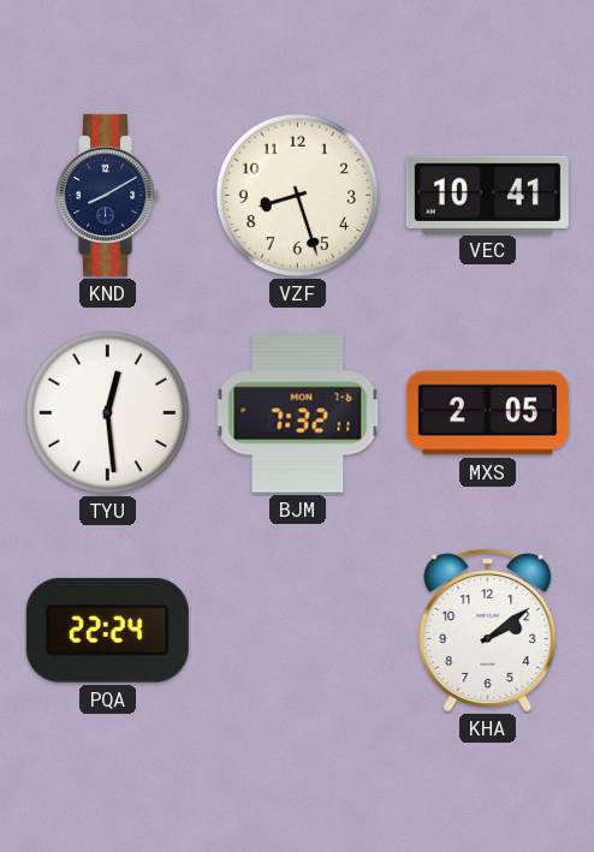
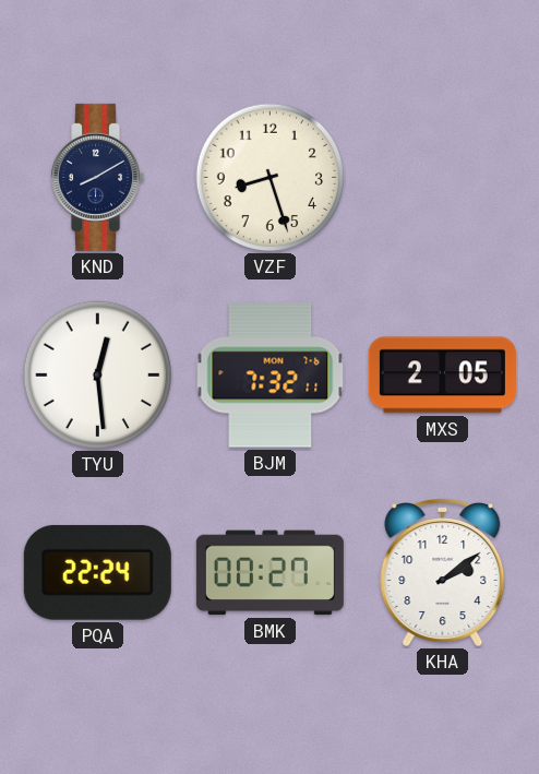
VEC: 10:41 -> none
BMK: none -> 00:27
